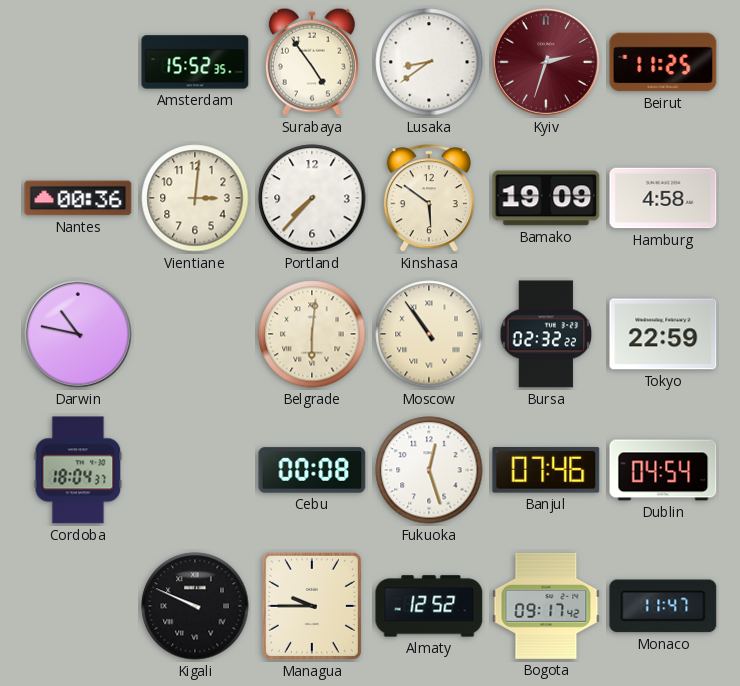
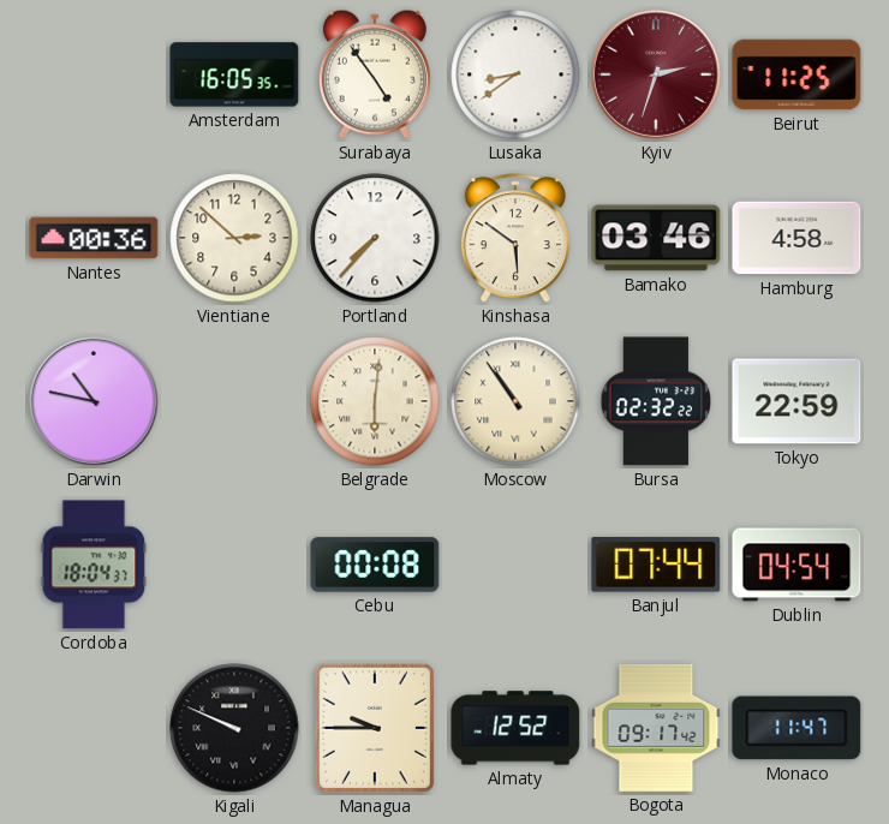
Amsterdam: 15:52 -> 16:05
Vientiane: 3:01 -> 2:52
Bamako: 19:09 -> 03:46
Fukuoka: 12:27 -> none
Banjul: 07:46 -> 07:44
